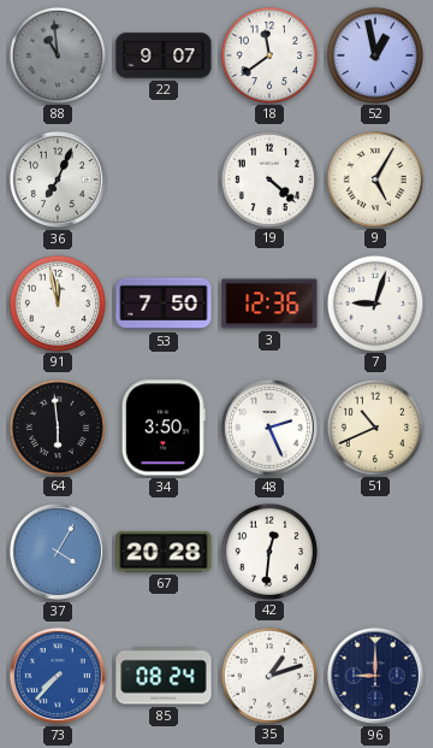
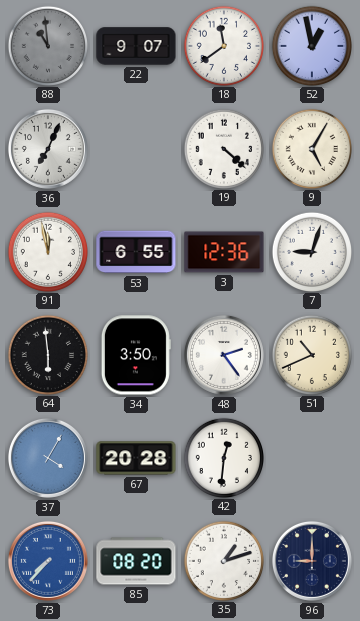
53: 7:50 -> 6:55
48: 2:26 -> 2:24
85: 08:24 -> 08:20
